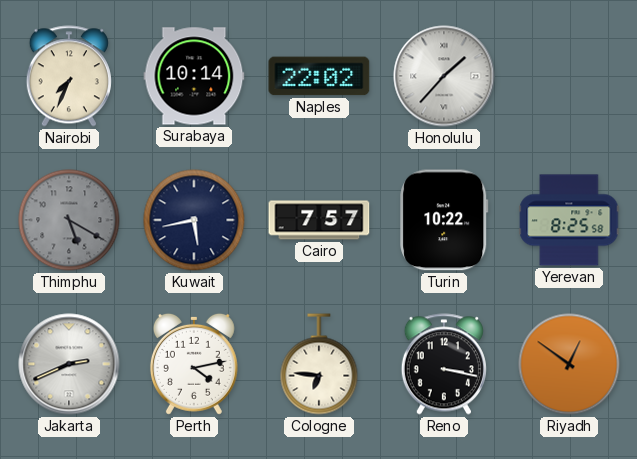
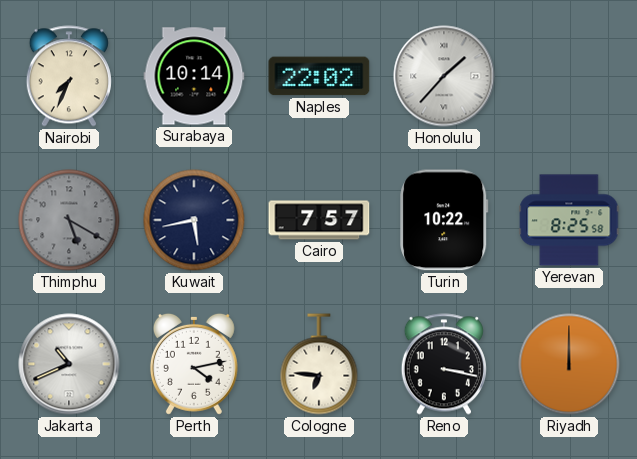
Jakarta: 2:41 -> 10:41
Riyadh: 12:51 -> 12:00
